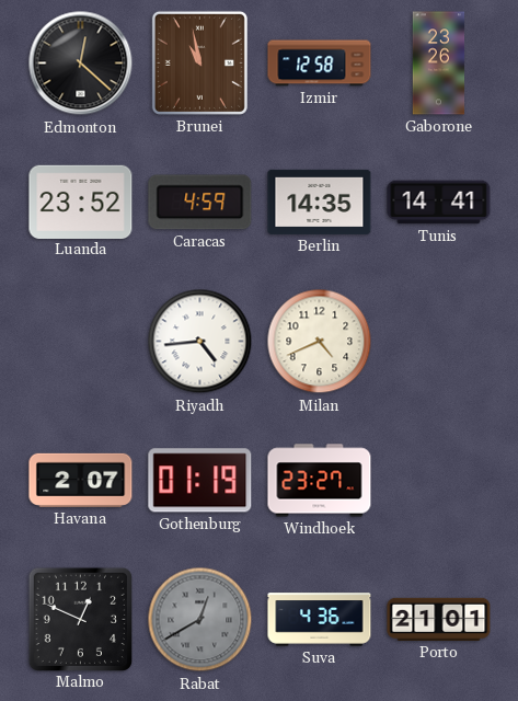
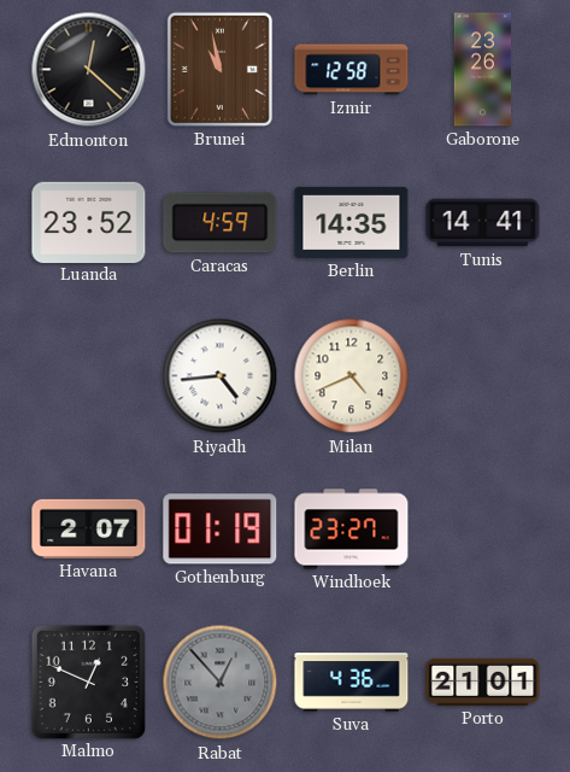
Rabat: 12:40 -> 12:53
